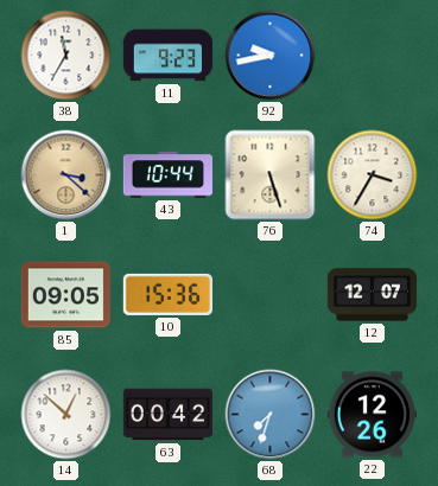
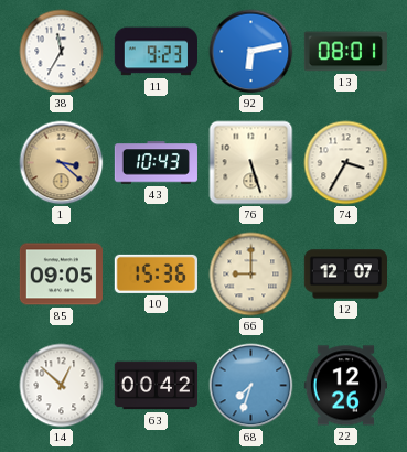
92: 9:43 -> 6:13
13: none -> 08:01
43: 10:44 -> 10:43
66: none -> 9:00
